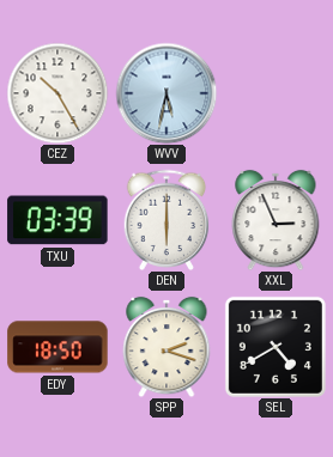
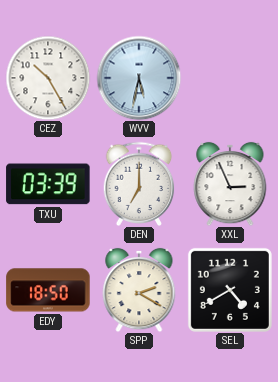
DEN: 6:00 -> 7:00
SPP: 2:18 -> 2:20
